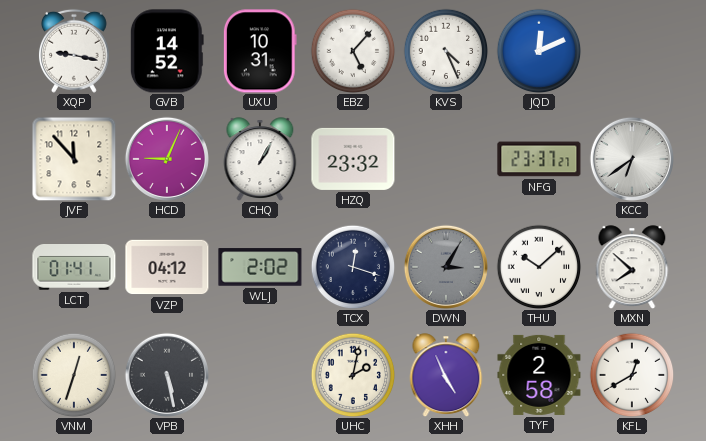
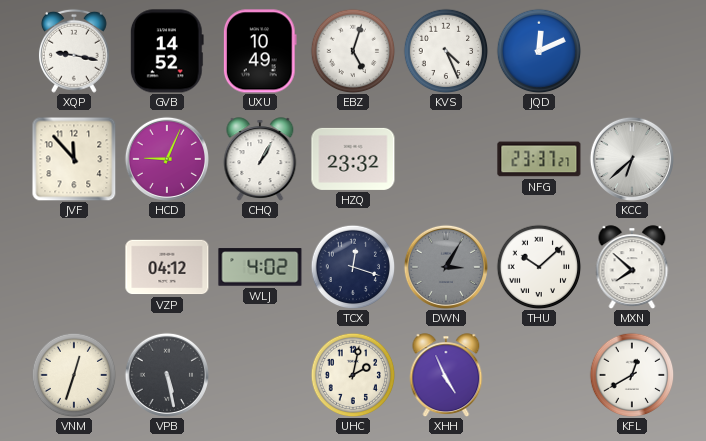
UXU: 10:31 -> 10:49
EBZ: 5:07 -> 5:03
KCC: 6:39 -> 6:38
LCT: 01:41 -> none
WLJ: 2:02 -> 4:02
TYF: 2:58 -> none
